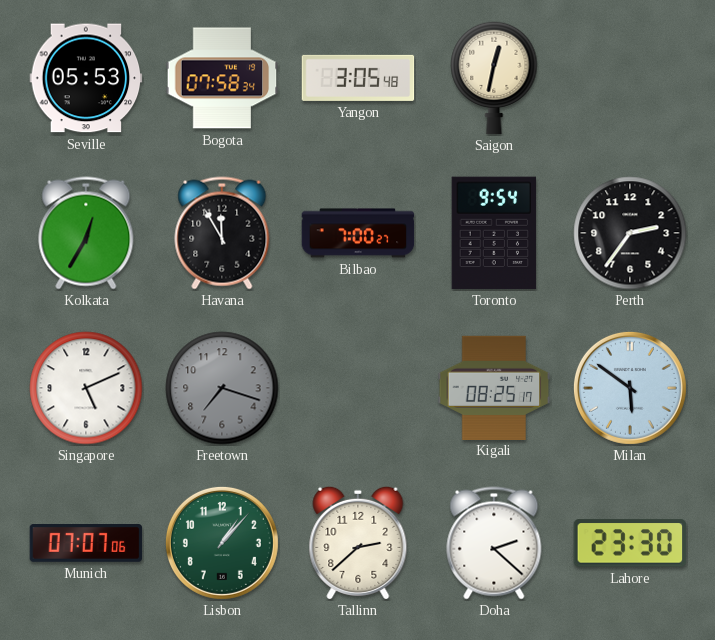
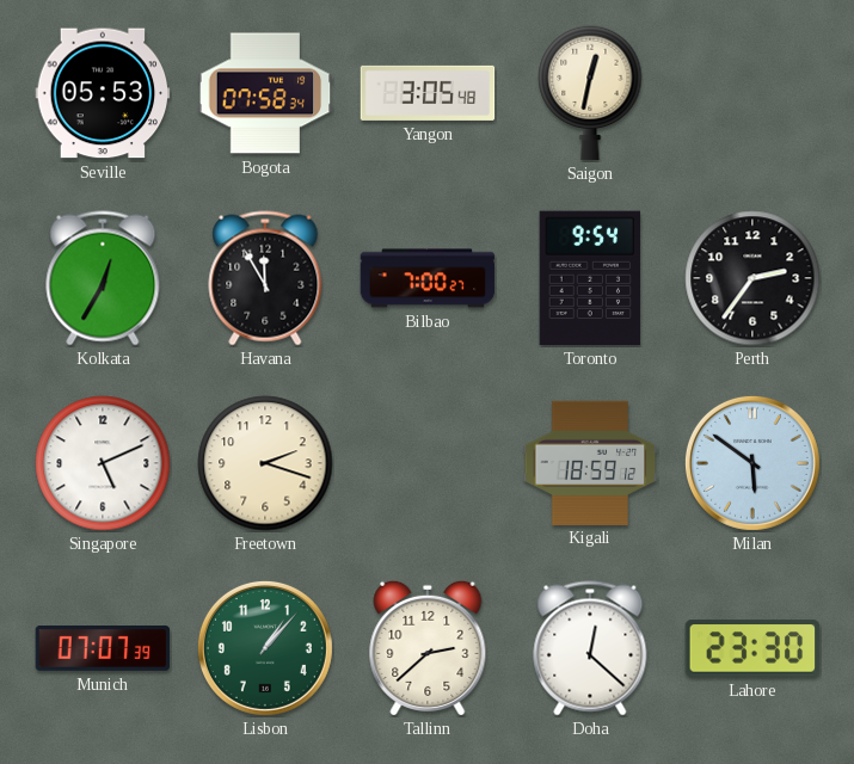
Freetown: 7:18 -> 2:18
Freetown dial: grey -> cream
Kigali: 08:25 -> 18:59
Munich: 07:07:06 -> 07:07:39
Doha: 2:22 -> 12:22
